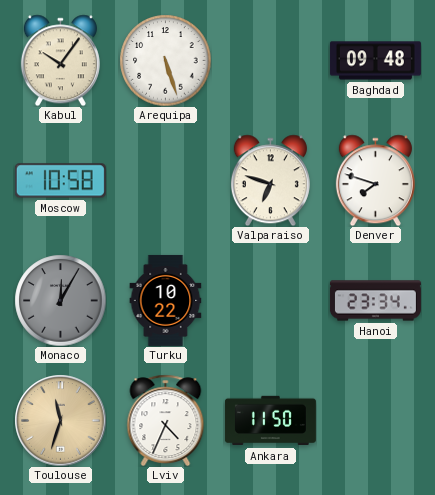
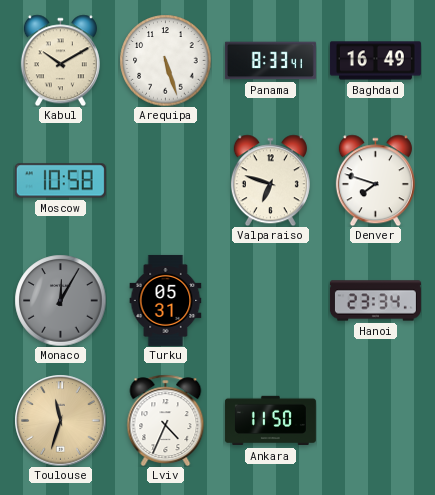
Kabul: 10:06 -> 10:10
Panama: none -> 8:33
Baghdad: 09:48 -> 16:49
Turku: 10:22 -> 05:31
